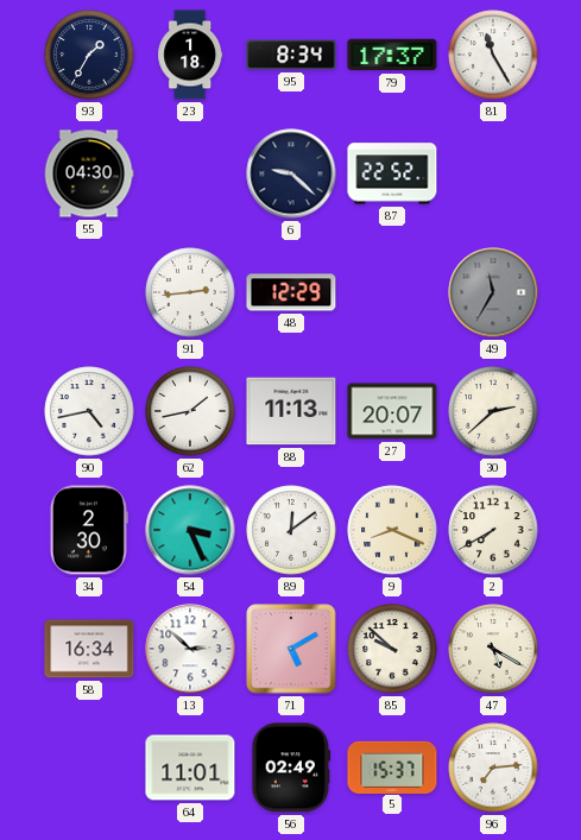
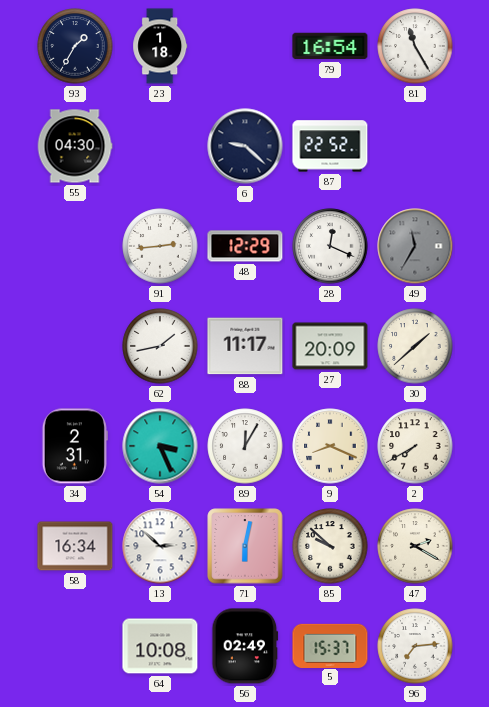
95: 8:34 -> none
79: 17:37 -> 16:54
28: none -> 12:19
90: 4:43 -> none
88: 11:13 -> 11:17
27: 20:07 -> 20:09
30: 2:38 -> 1:38
34: 2:30 -> 2:31
89: 12:09 -> 12:05
71: 5:10 -> 6:02
47: 5:20 -> 2:20
64: 11:01 -> 10:08
